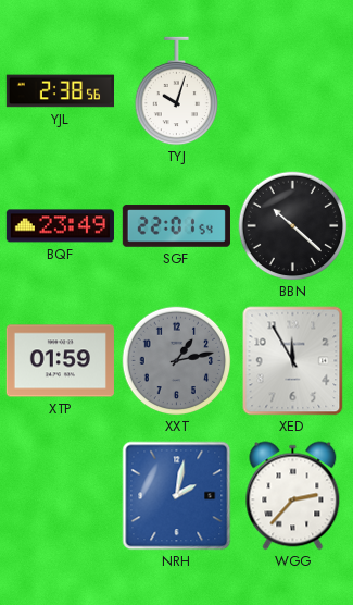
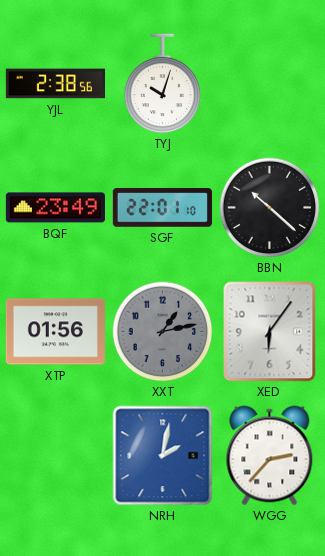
SGF: 22:01:54 -> 22:01:10
XTP: 01:59 -> 01:56
XED: 11:55 -> 6:06
